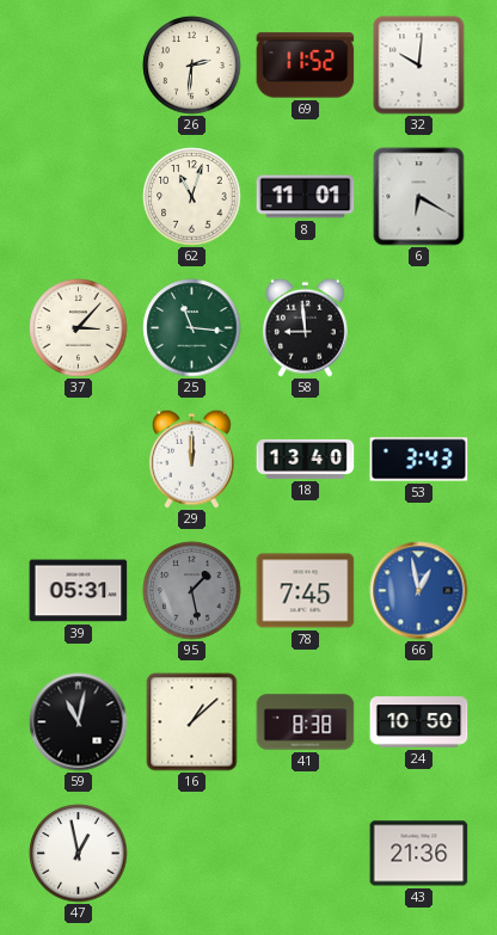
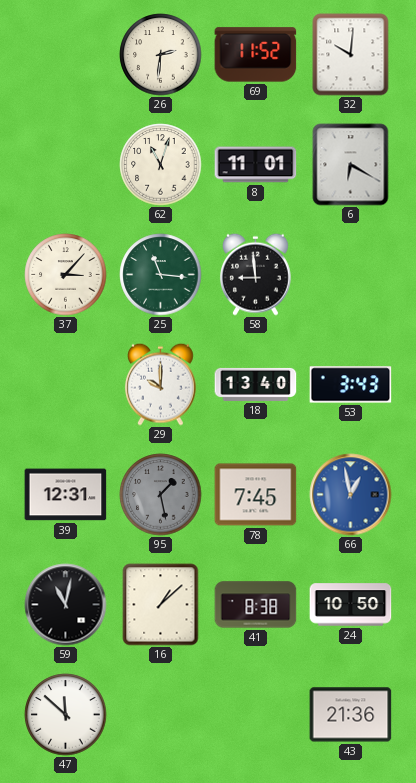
29: 12:00 -> 10:00
39: 05:31 -> 12:31
47: 12:58 -> 11:52
